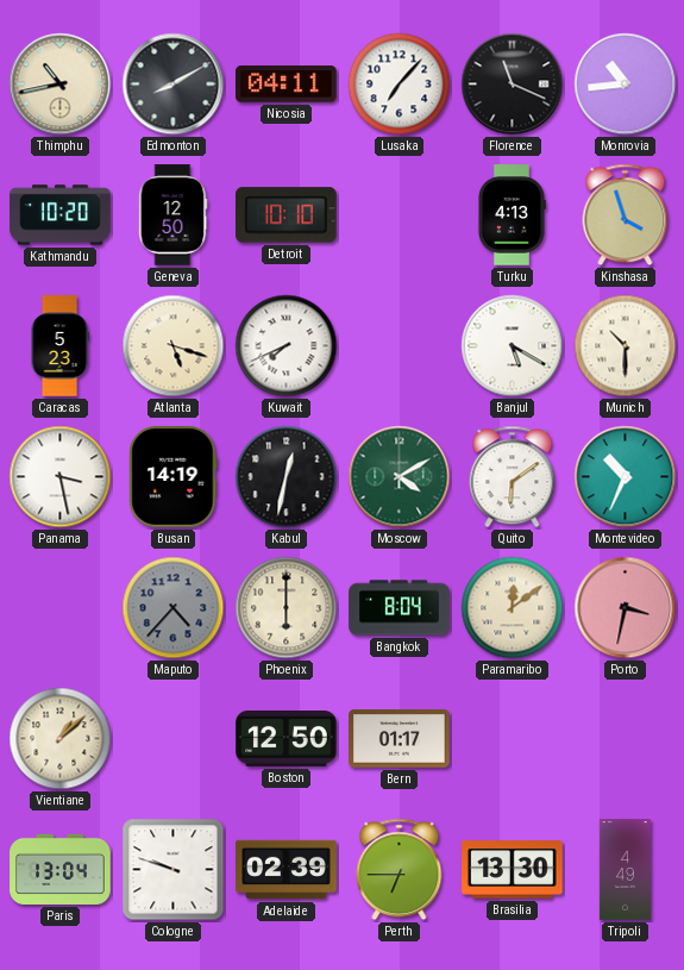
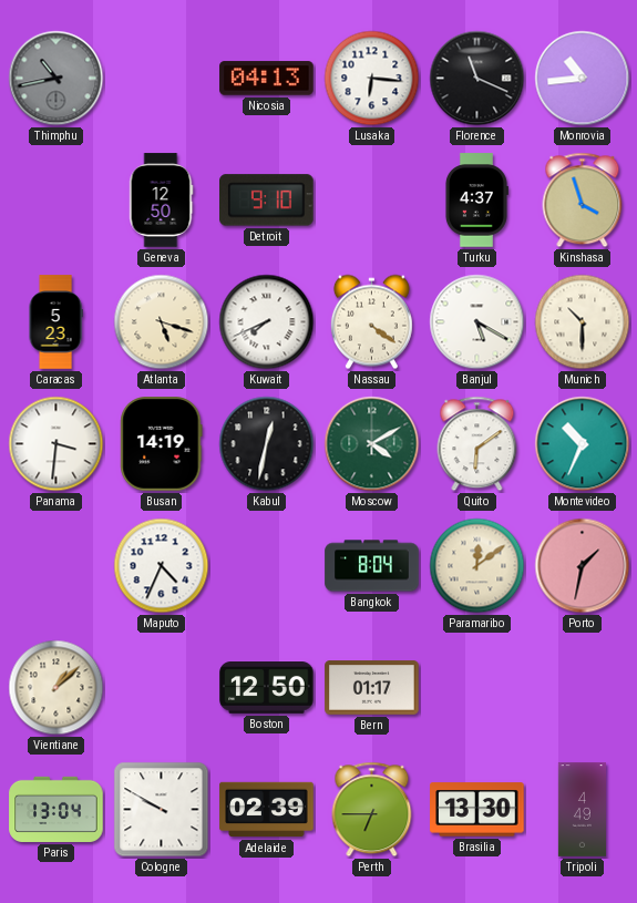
Thimphu dial: cream -> grey
Edmonton: 8:10 -> none
Nicosia: 04:11 -> 04:13
Lusaka: 7:07 -> 6:16
Kathmandu: 10:20 -> none
Detroit: 10:10 -> 9:10
Turku: 4:13 -> 4:37
Nassau: none -> 4:21
Panama: 3:28 -> 3:31
Maputo: 4:37 -> 4:34
Maputo dial: grey -> white
Phoenix: 6:00 -> none
Porto: 3:32 -> 1:32
Cologne: 9:48 -> 9:50
